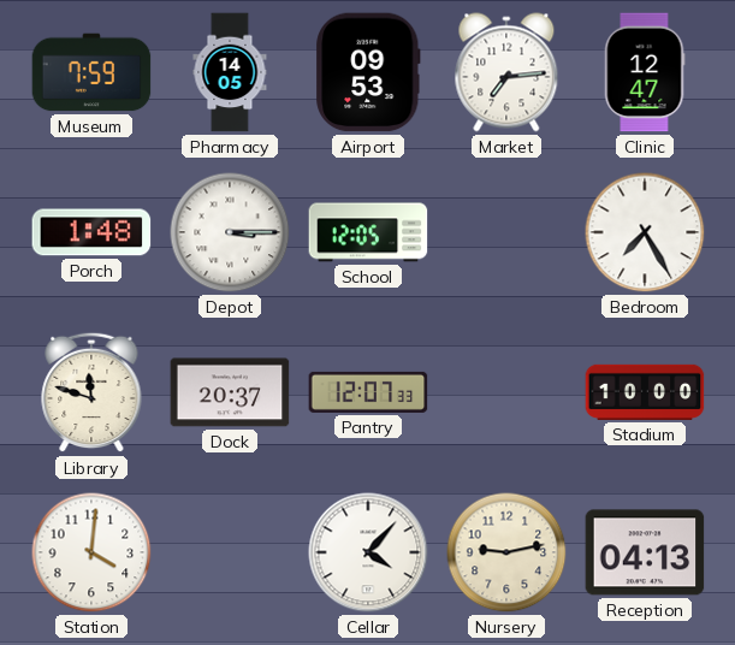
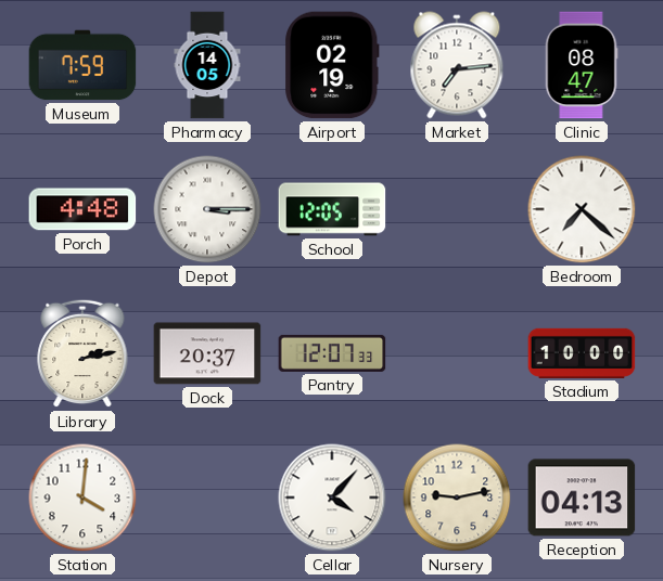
Airport: 09:53 -> 02:19
Clinic: 12:47 -> 08:47
Porch: 1:48 -> 4:48
Bedroom: 7:25 -> 7:22
Library: 11:48 -> 2:13
